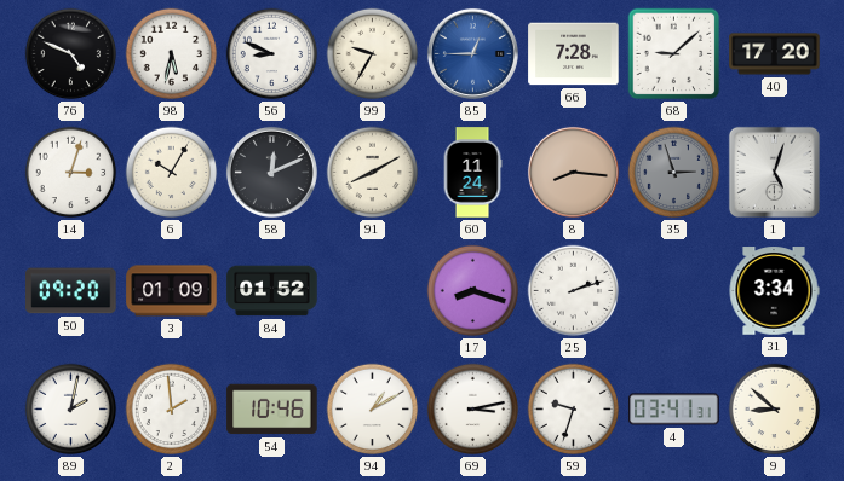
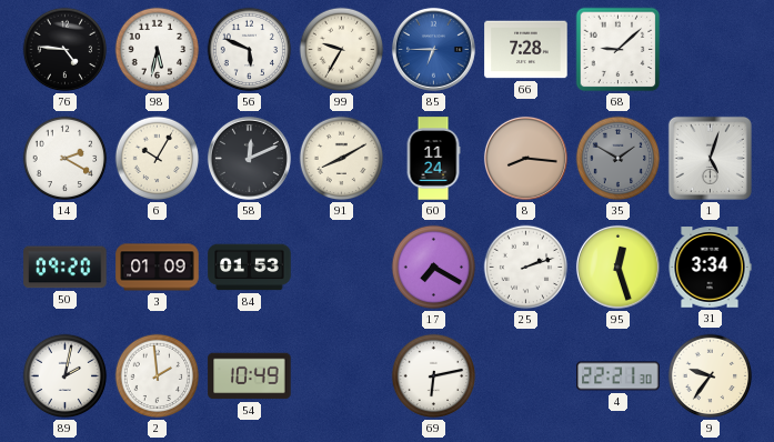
76: 4:49 -> 4:46
56: 8:49 -> 5:49
85: 12:45 -> 6:45
40: 17:20 -> none
14: 3:03 -> 2:20
35: 2:57 -> 1:50
84: 01:52 -> 01:53
17: 8:18 -> 7:20
95: none -> 12:27
54: 10:46 -> 10:49
94: 1:10 -> none
69: 3:13 -> 6:13
59: 9:33 -> none
4: 03:41 -> 22:21
9: 8:52 -> 9:36
